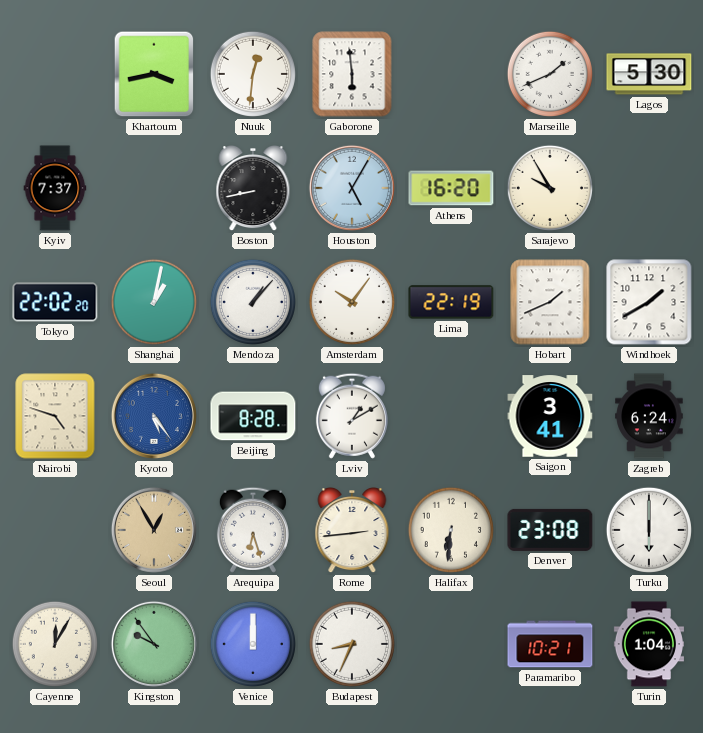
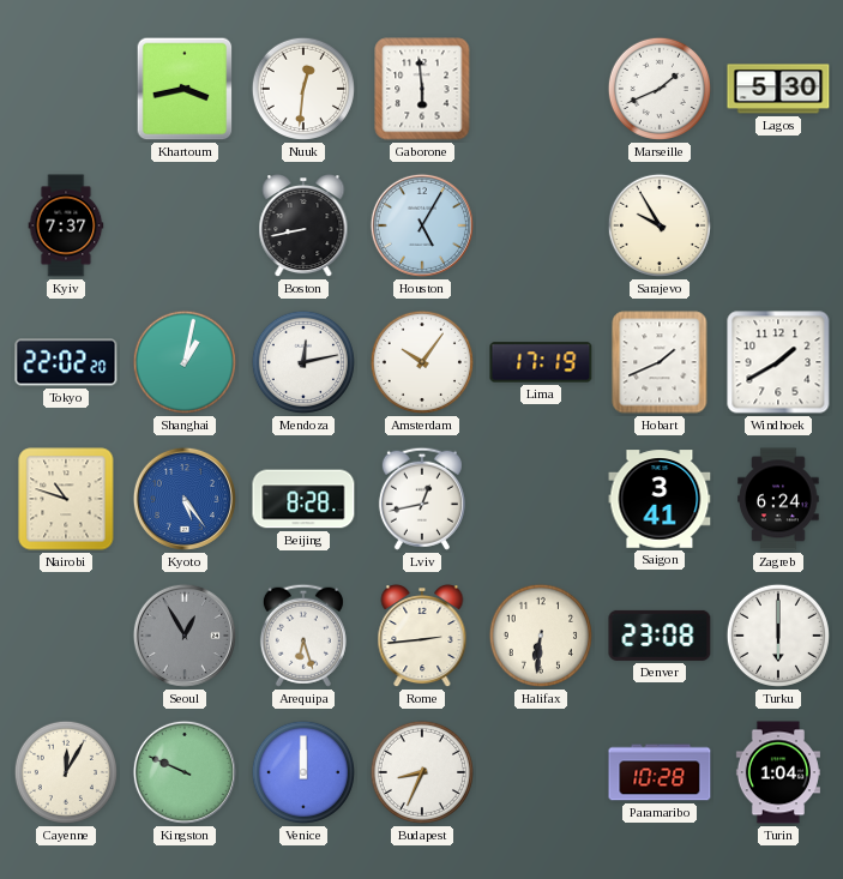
Athens: 16:20 -> none
Mendoza: 1:07 -> 12:13
Lima: 22:19 -> 17:19
Nairobi: 4:48 -> 10:48
Lviv: 1:10 -> 12:43
Seoul dial: champagne -> grey
Kingston: 9:54 -> 9:49
Paramaribo: 10:21 -> 10:28
